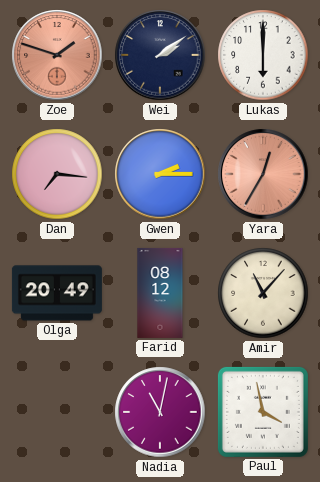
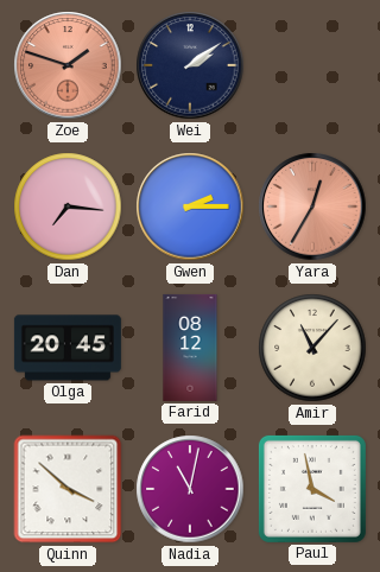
Lukas: 6:00 -> none
Olga: 20:49 -> 20:45
Quinn: none -> 3:52
